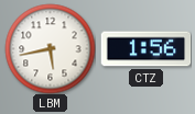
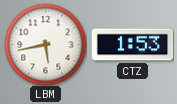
CTZ: 1:56 -> 1:53
